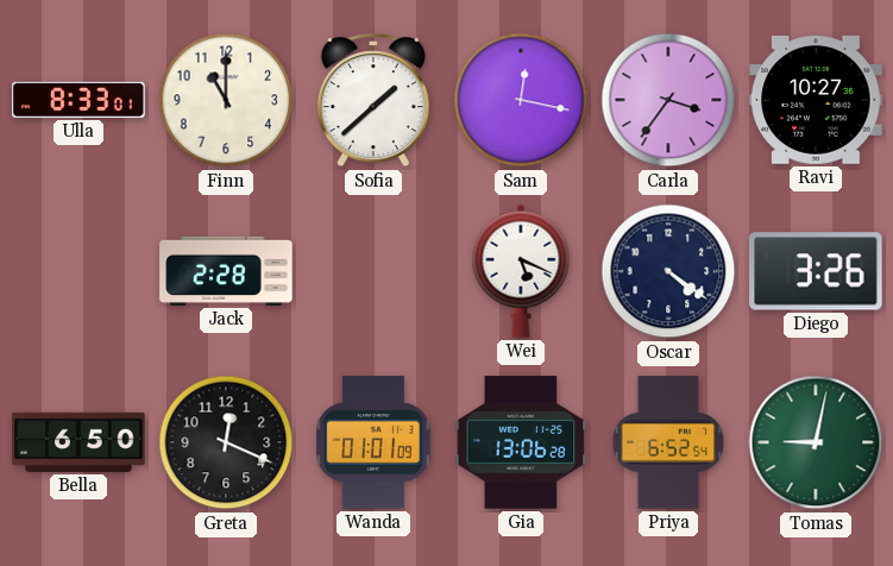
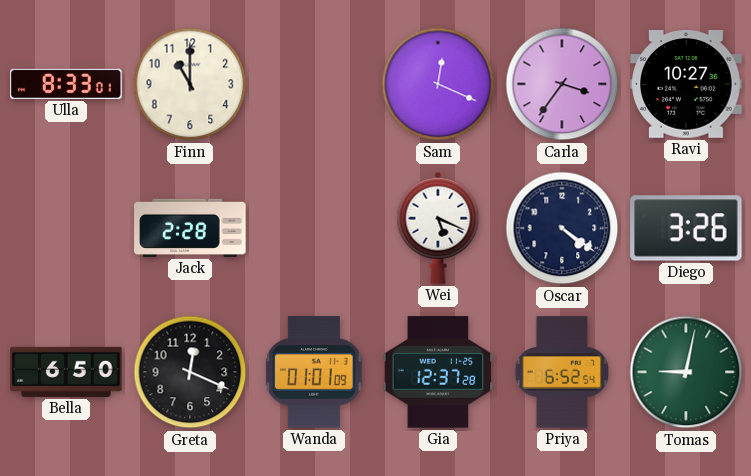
Sofia: 1:38 -> none
Sam: 12:17 -> 12:19
Gia: 13:06 -> 12:37
